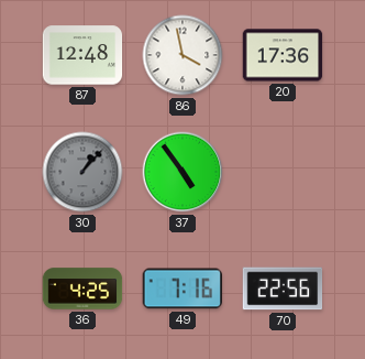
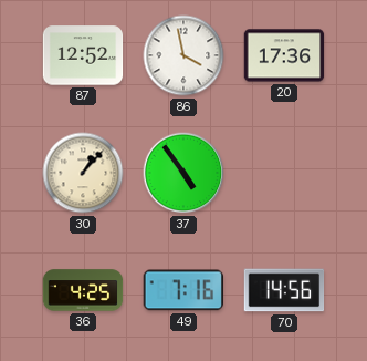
87: 12:48 -> 12:52
30 dial: grey -> cream
70: 22:56 -> 14:56
